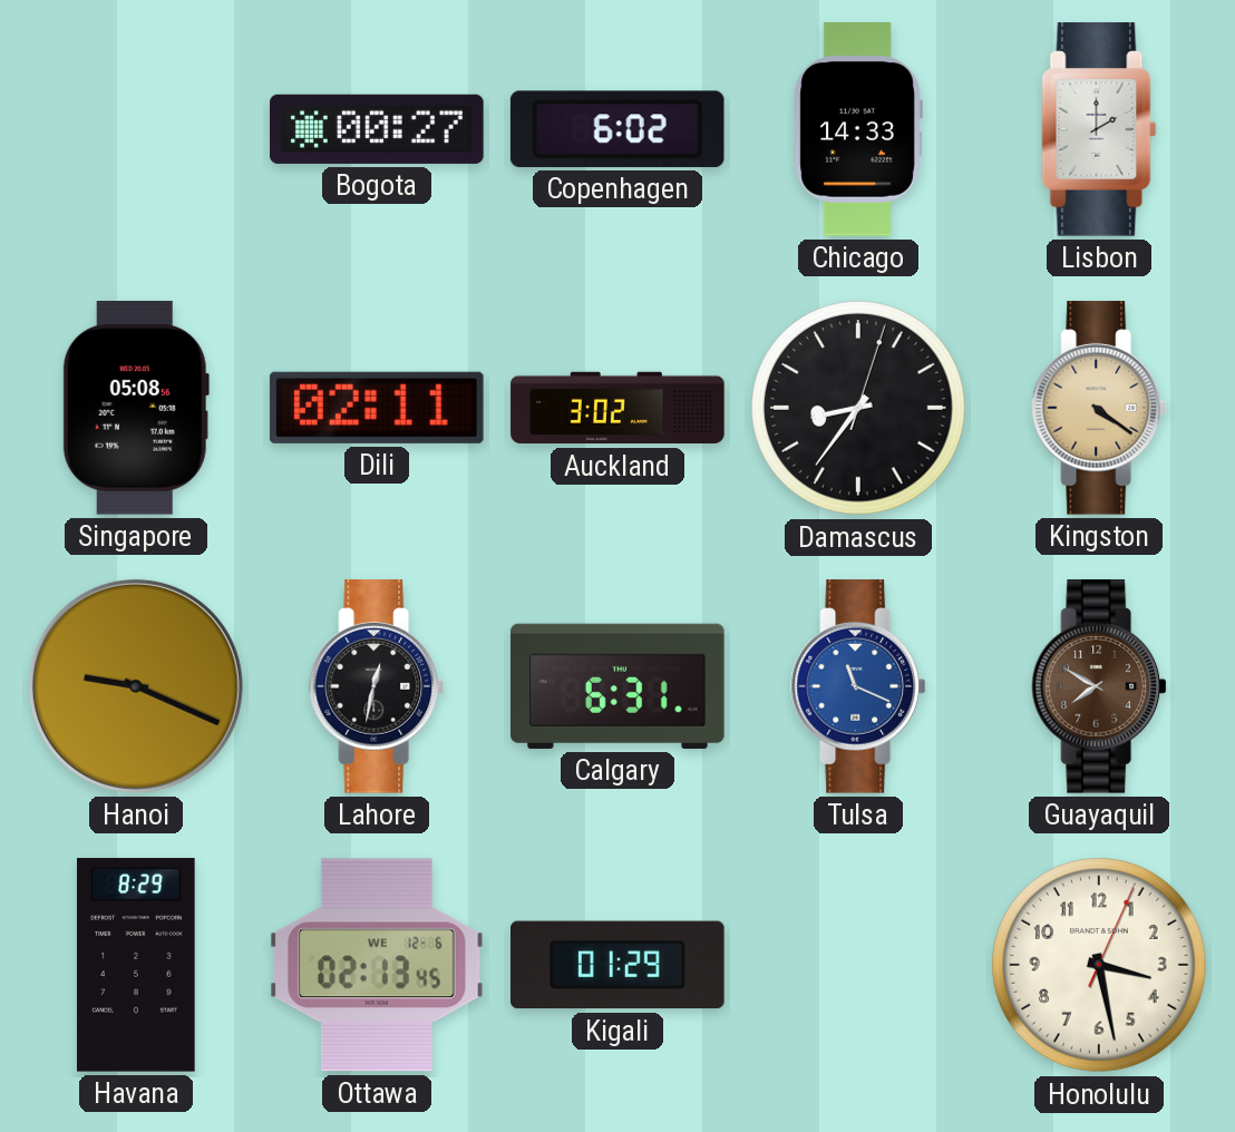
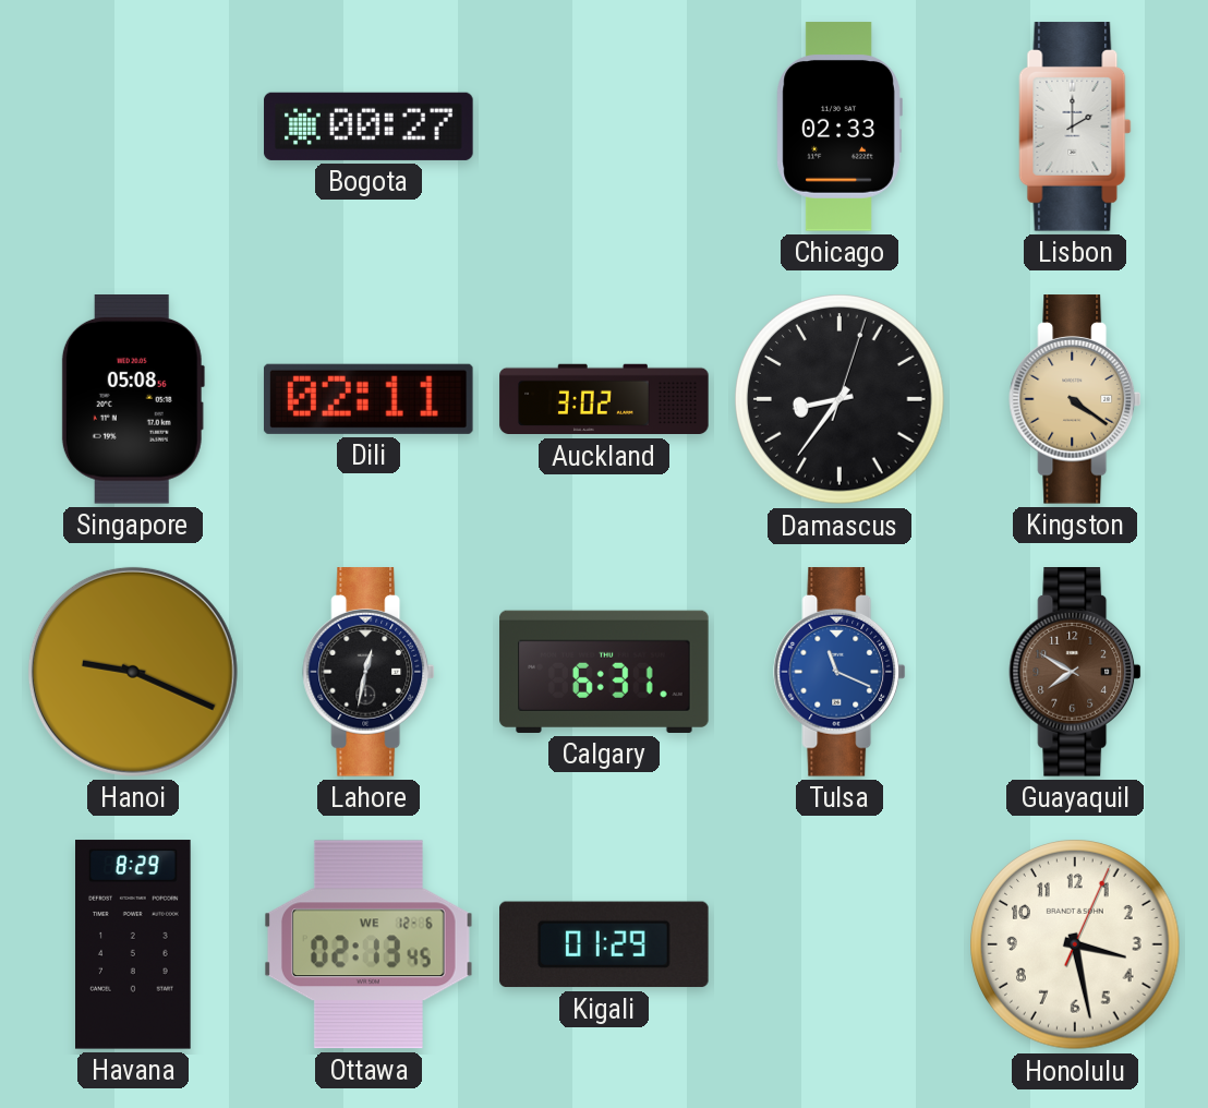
Copenhagen: 6:02 -> none
Chicago: 14:33 -> 02:33
